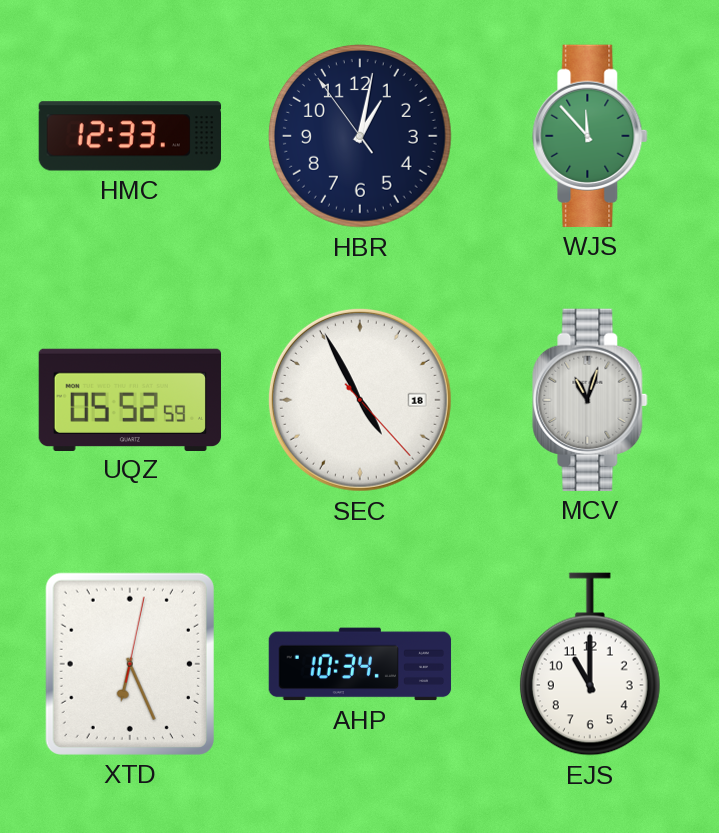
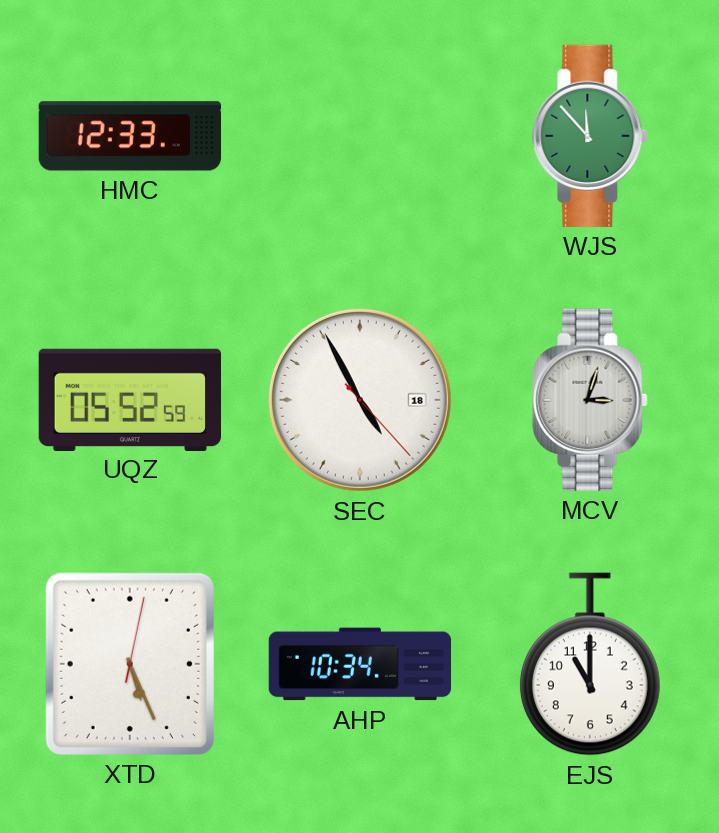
HBR: 1:01 -> none
MCV: 11:03 -> 3:03
XTD: 6:26 -> 5:26
